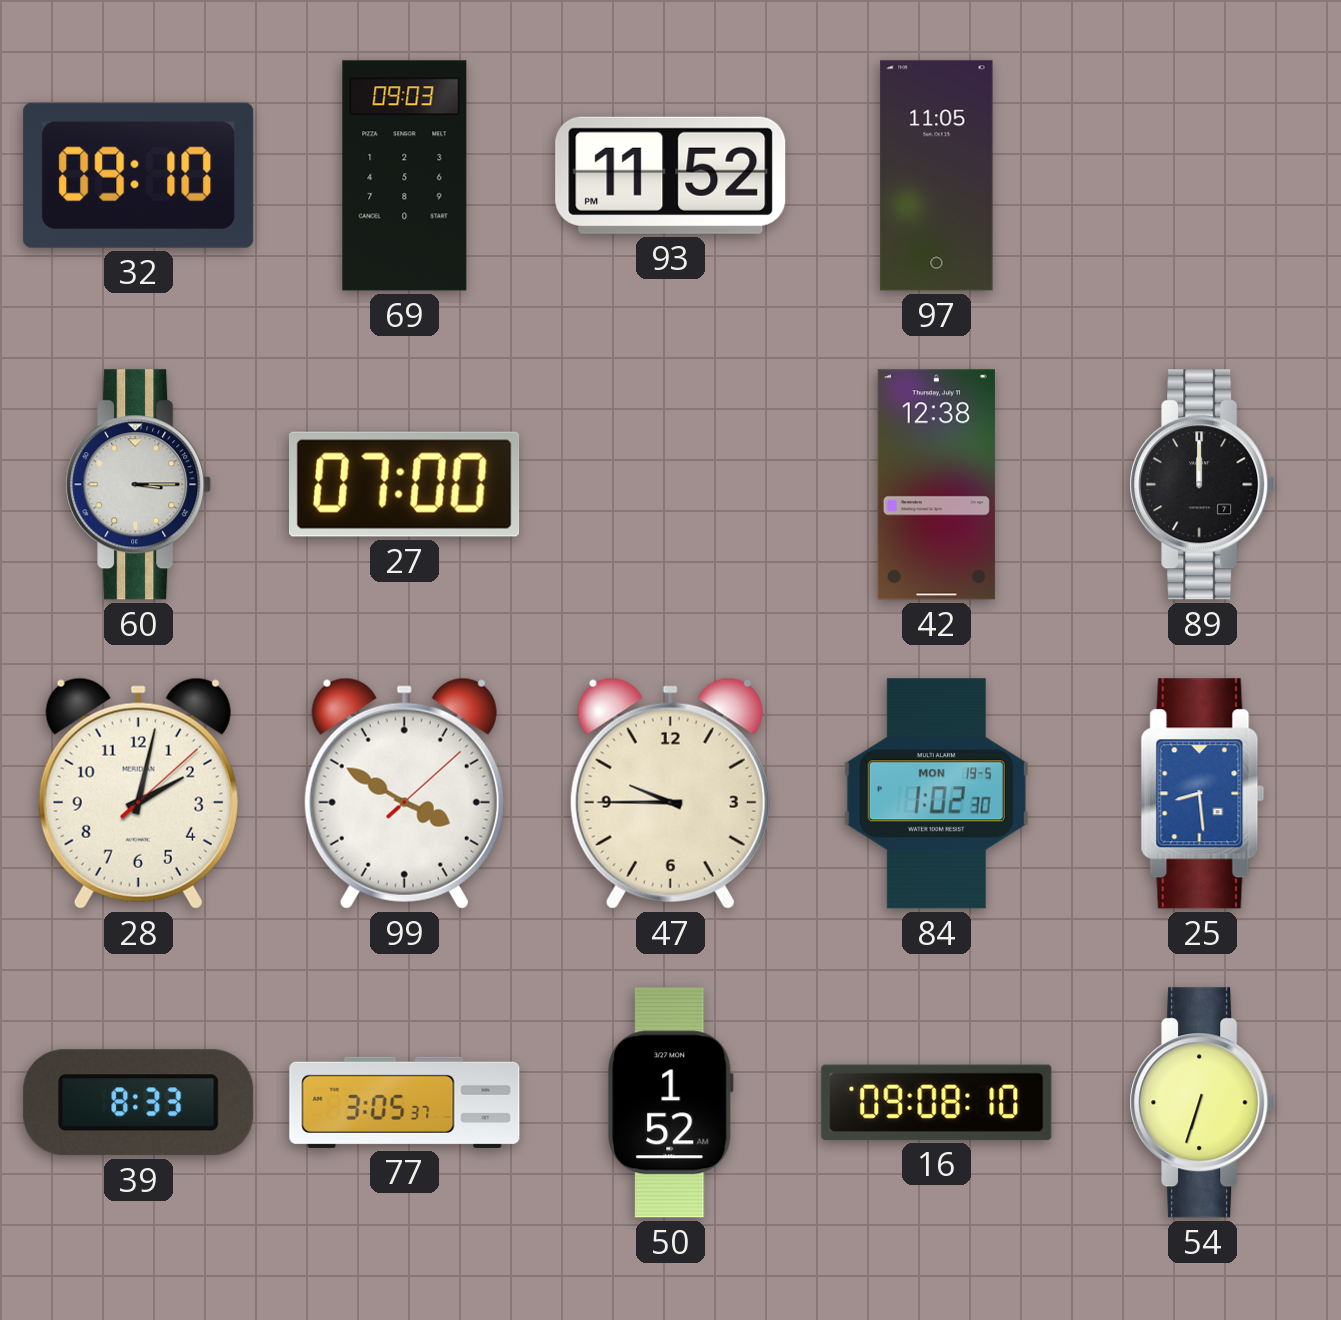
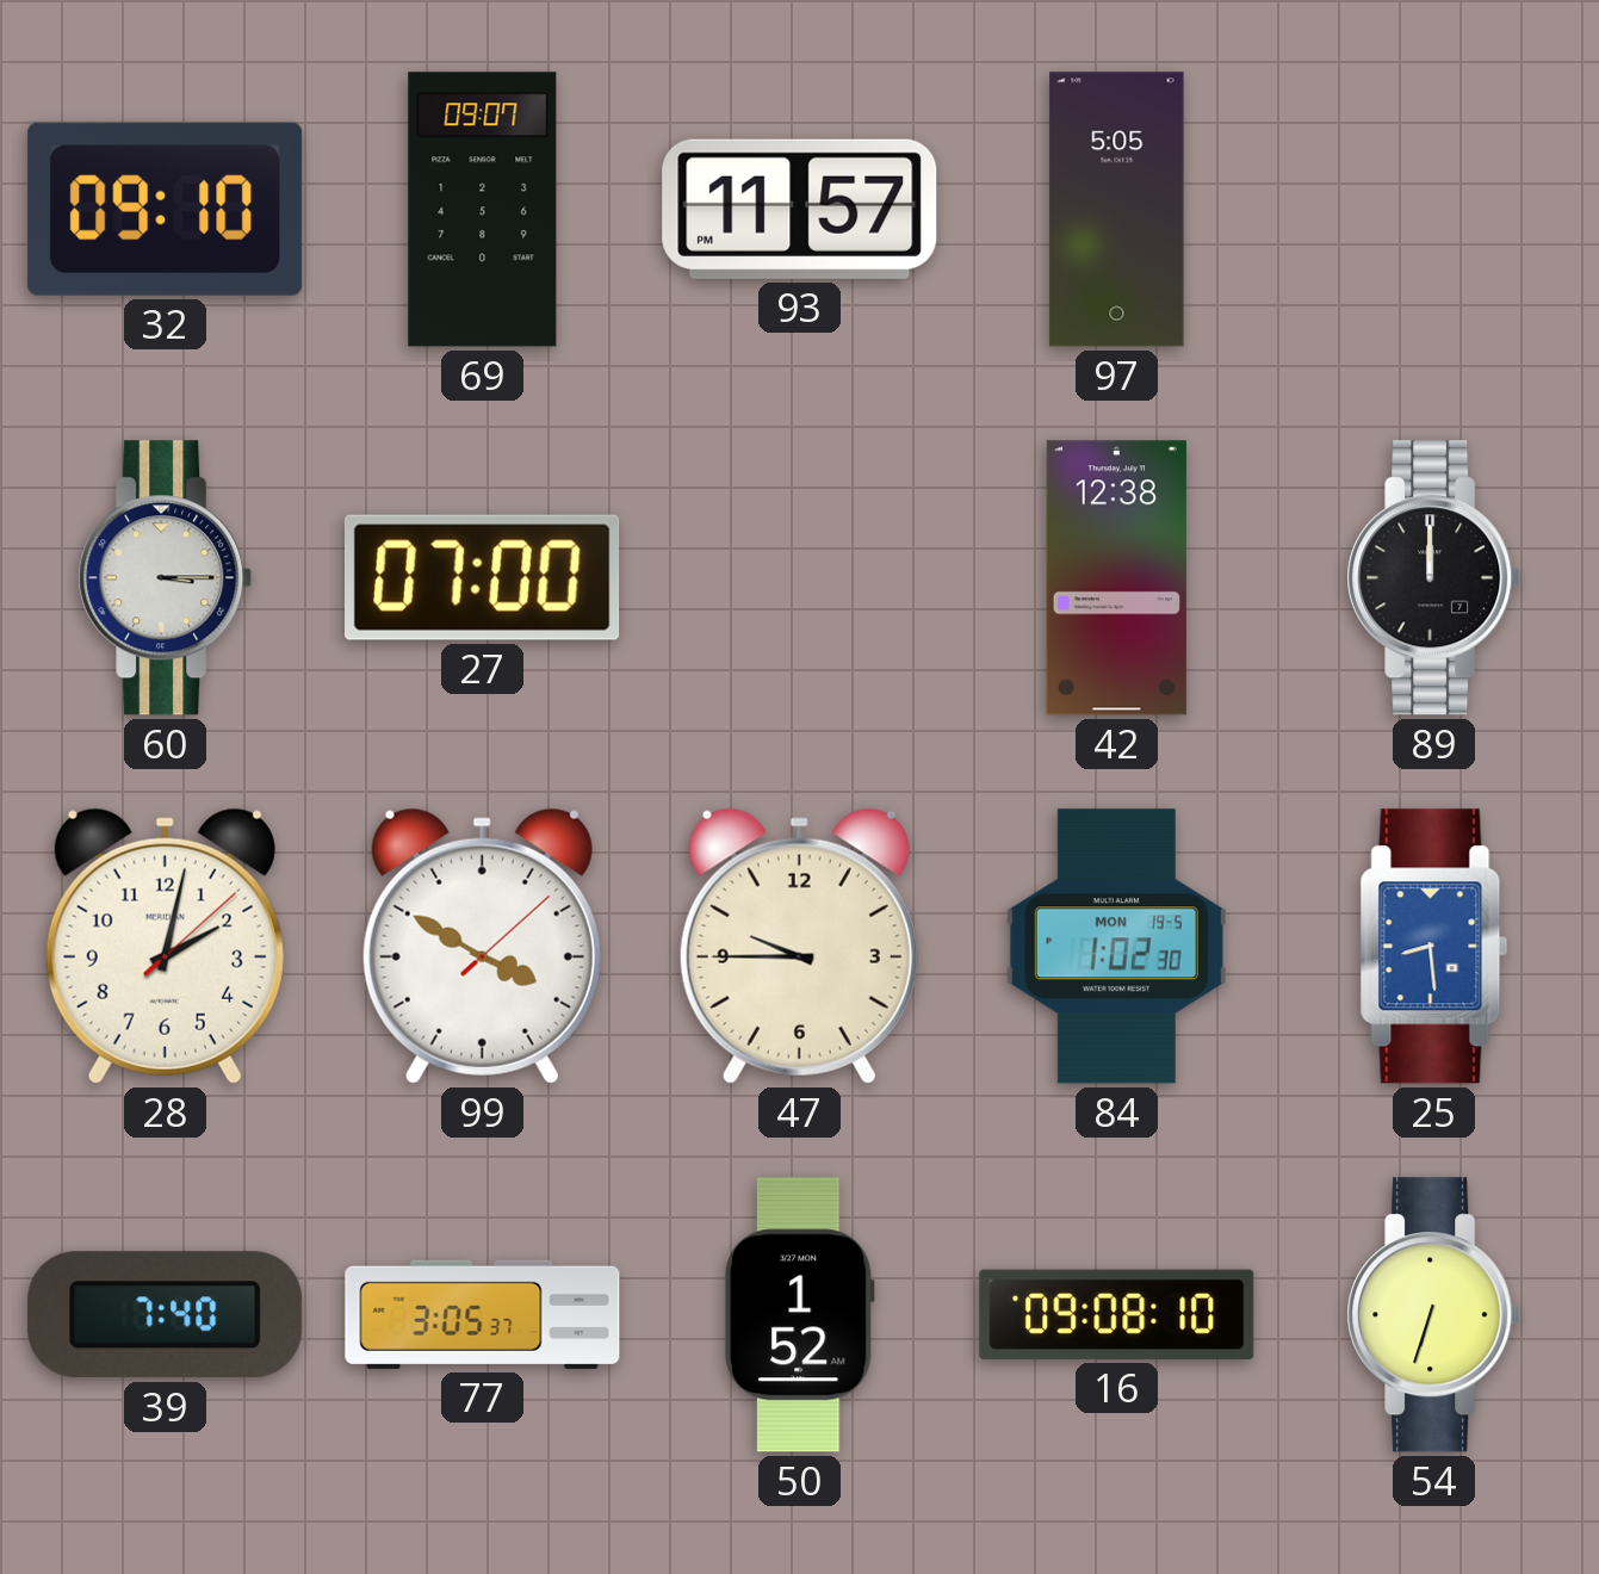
69: 09:03 -> 09:07
93: 11:52 -> 11:57
97: 11:05 -> 5:05
39: 8:33 -> 7:40
